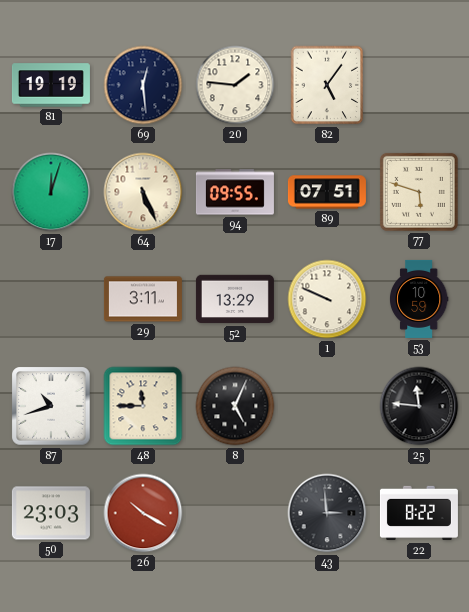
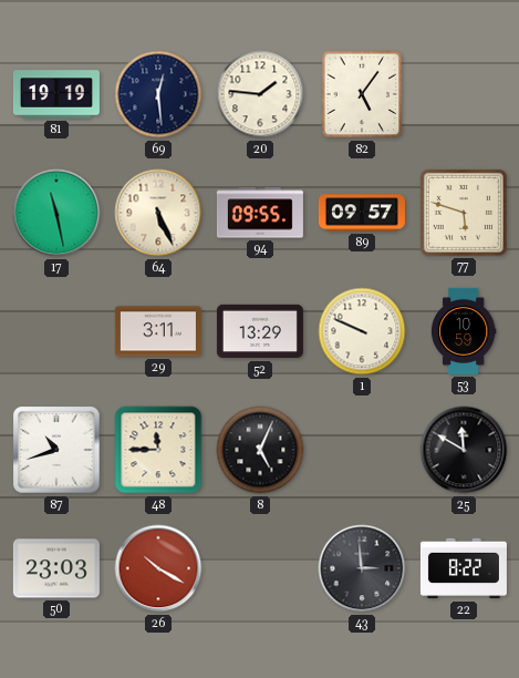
17: 12:03 -> 11:28
89: 07:51 -> 09:57
25: 11:46 -> 11:50
